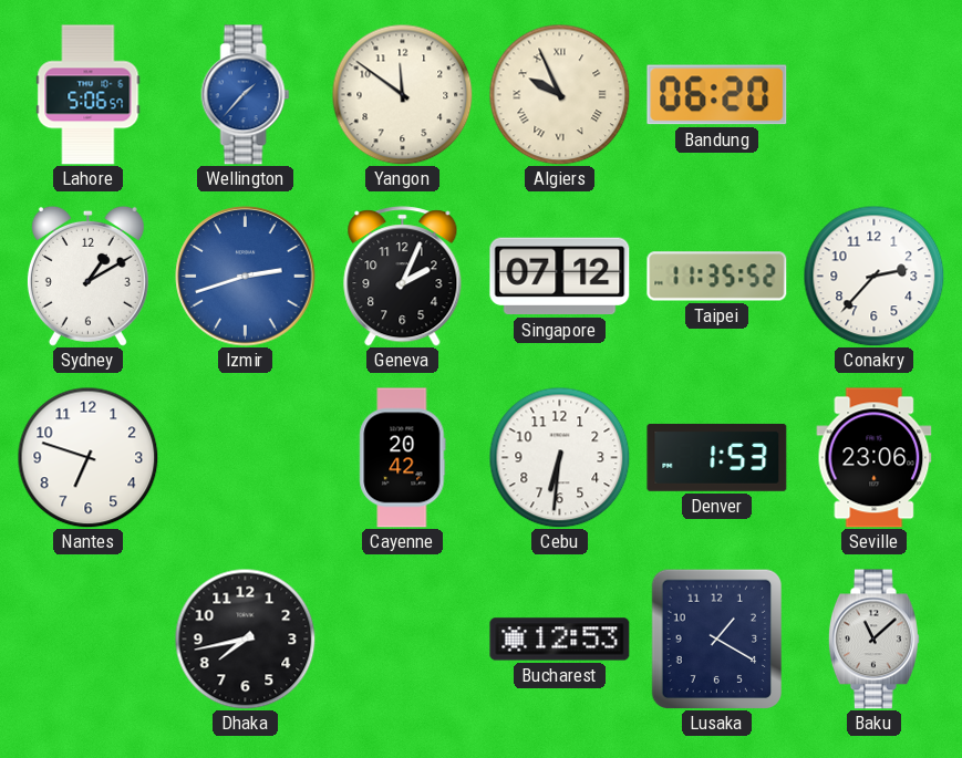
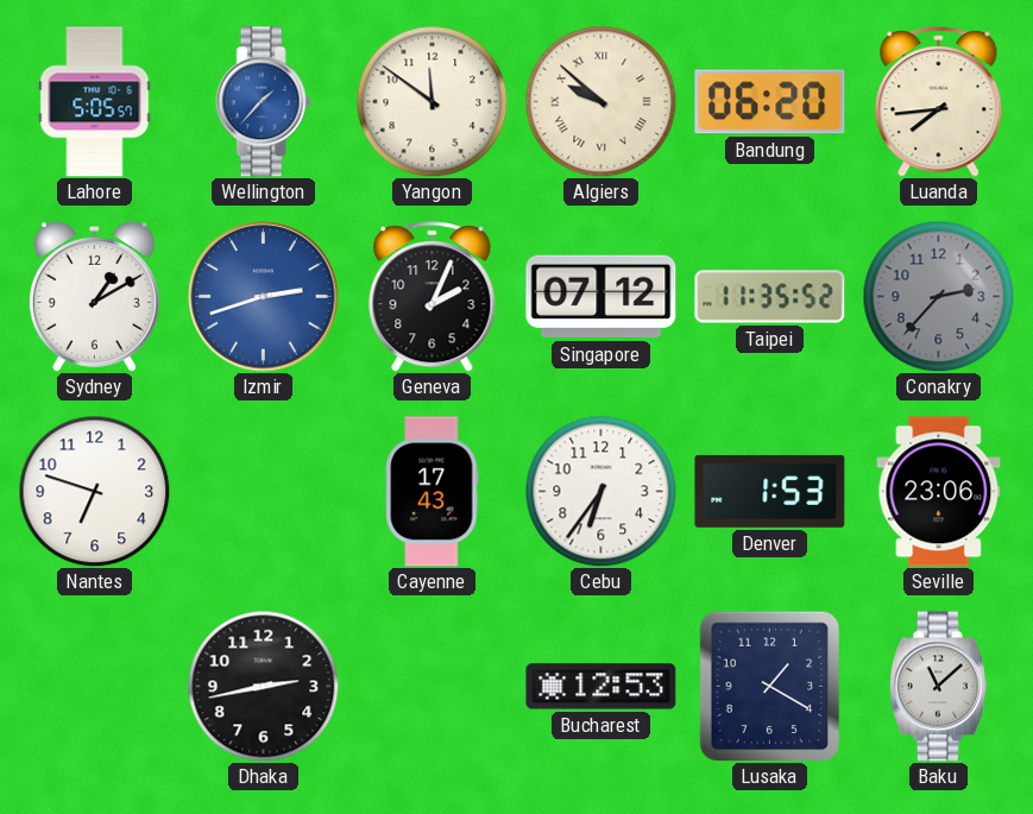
Lahore: 5:06 -> 5:05
Algiers: 9:56 -> 9:52
Luanda: none -> 7:44
Conakry dial: white -> grey
Cayenne: 20:42 -> 17:43
Cebu: 6:31 -> 6:36
Dhaka: 7:43 -> 2:43
